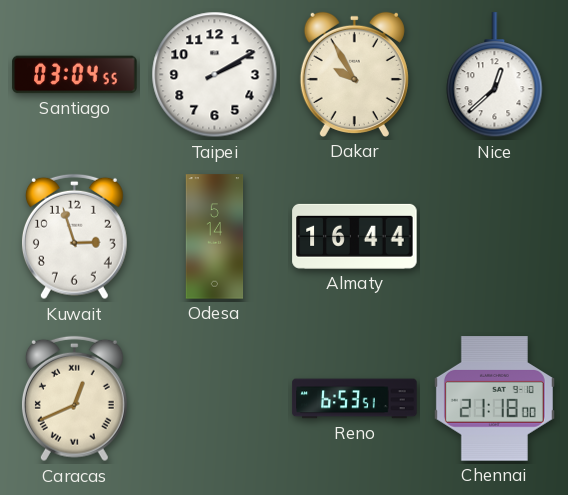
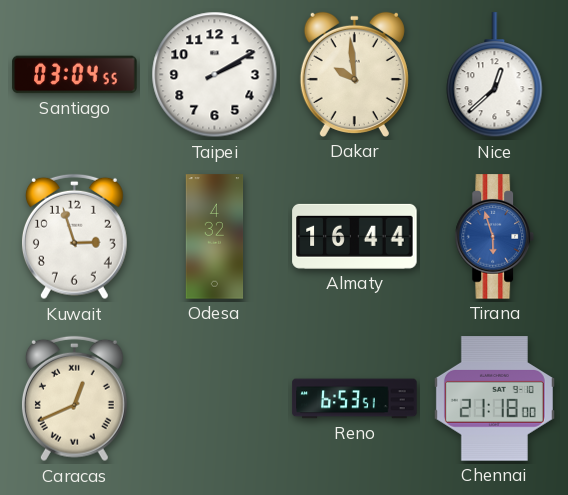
Dakar: 9:55 -> 9:59
Odesa: 5:14 -> 4:32
Tirana: none -> 5:57
